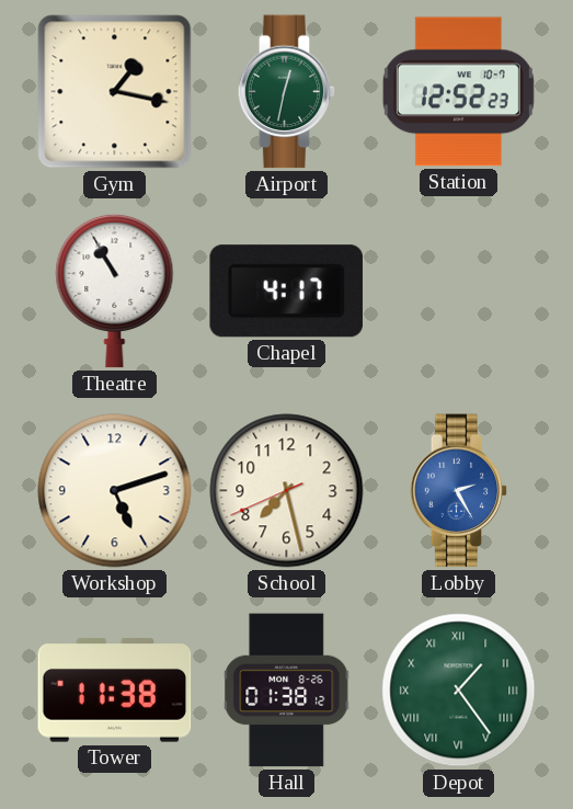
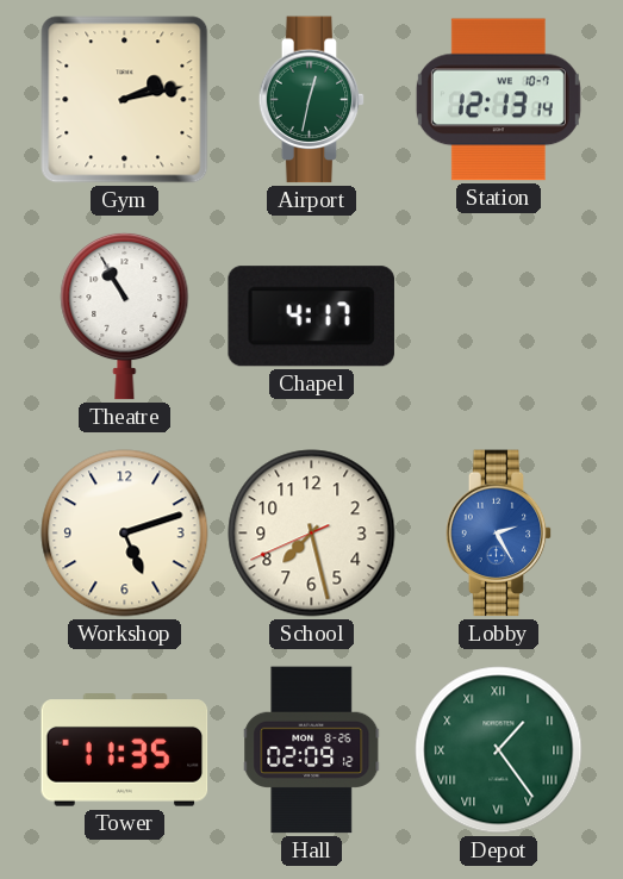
Gym: 1:17 -> 2:13
Station: 12:52 -> 12:13
Tower: 11:38 -> 11:35
Hall: 01:38 -> 02:09
